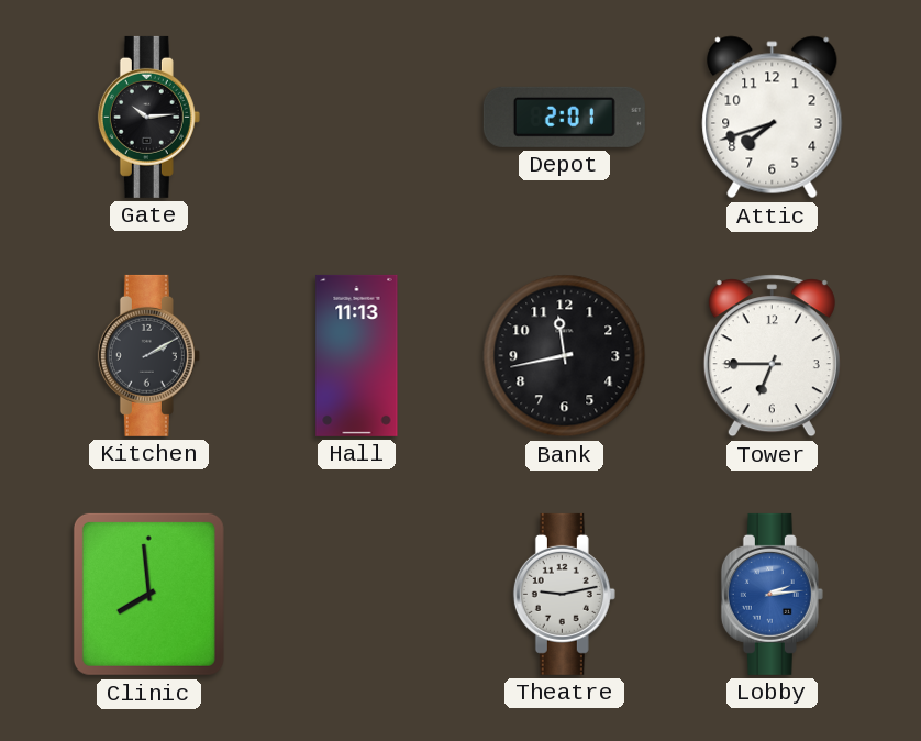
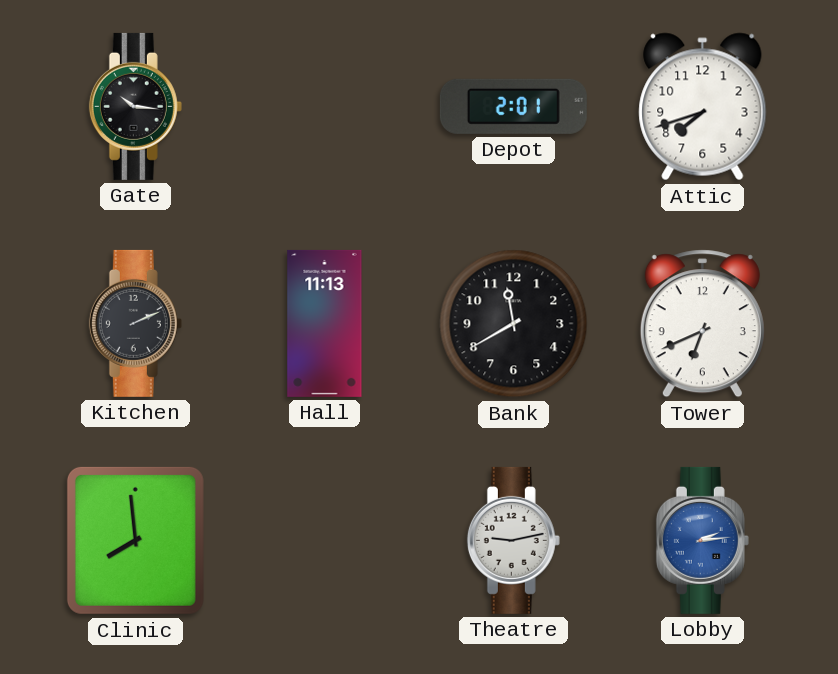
Gate: 10:14 -> 10:16
Kitchen: 2:10 -> 2:11
Bank: 11:43 -> 11:40
Tower: 6:45 -> 6:41
